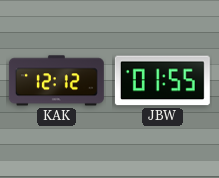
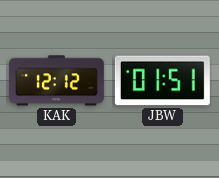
JBW: 01:55 -> 01:51
